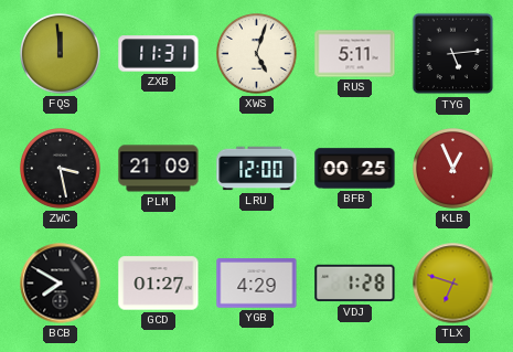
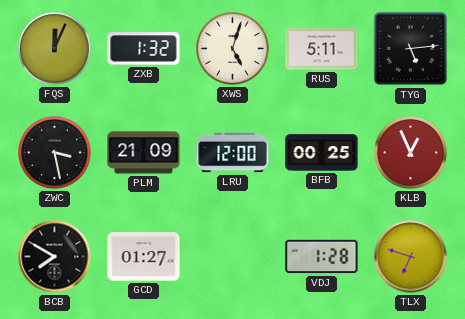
FQS: 11:59 -> 12:04
ZXB: 11:31 -> 1:32
YGB: 4:29 -> none
